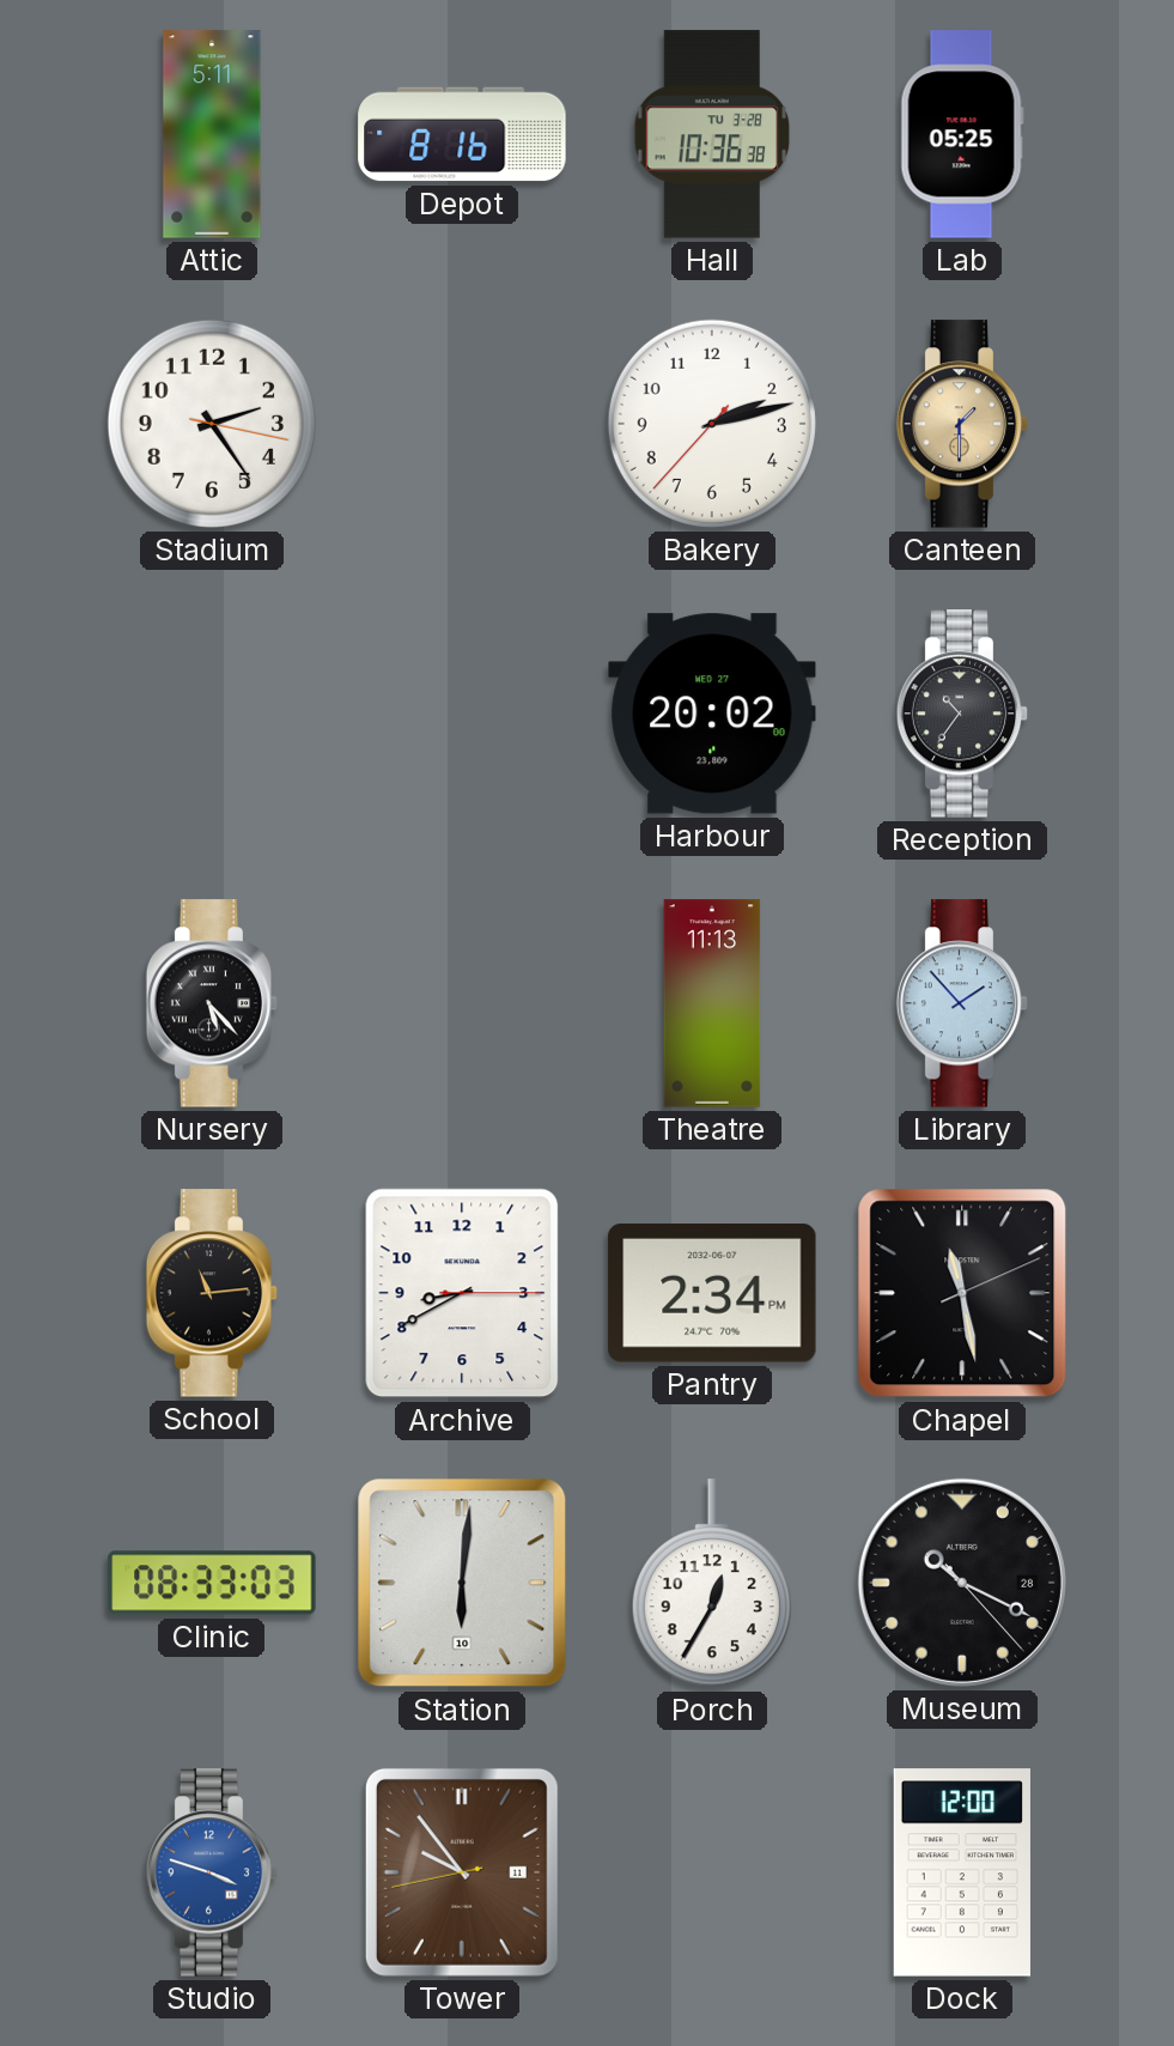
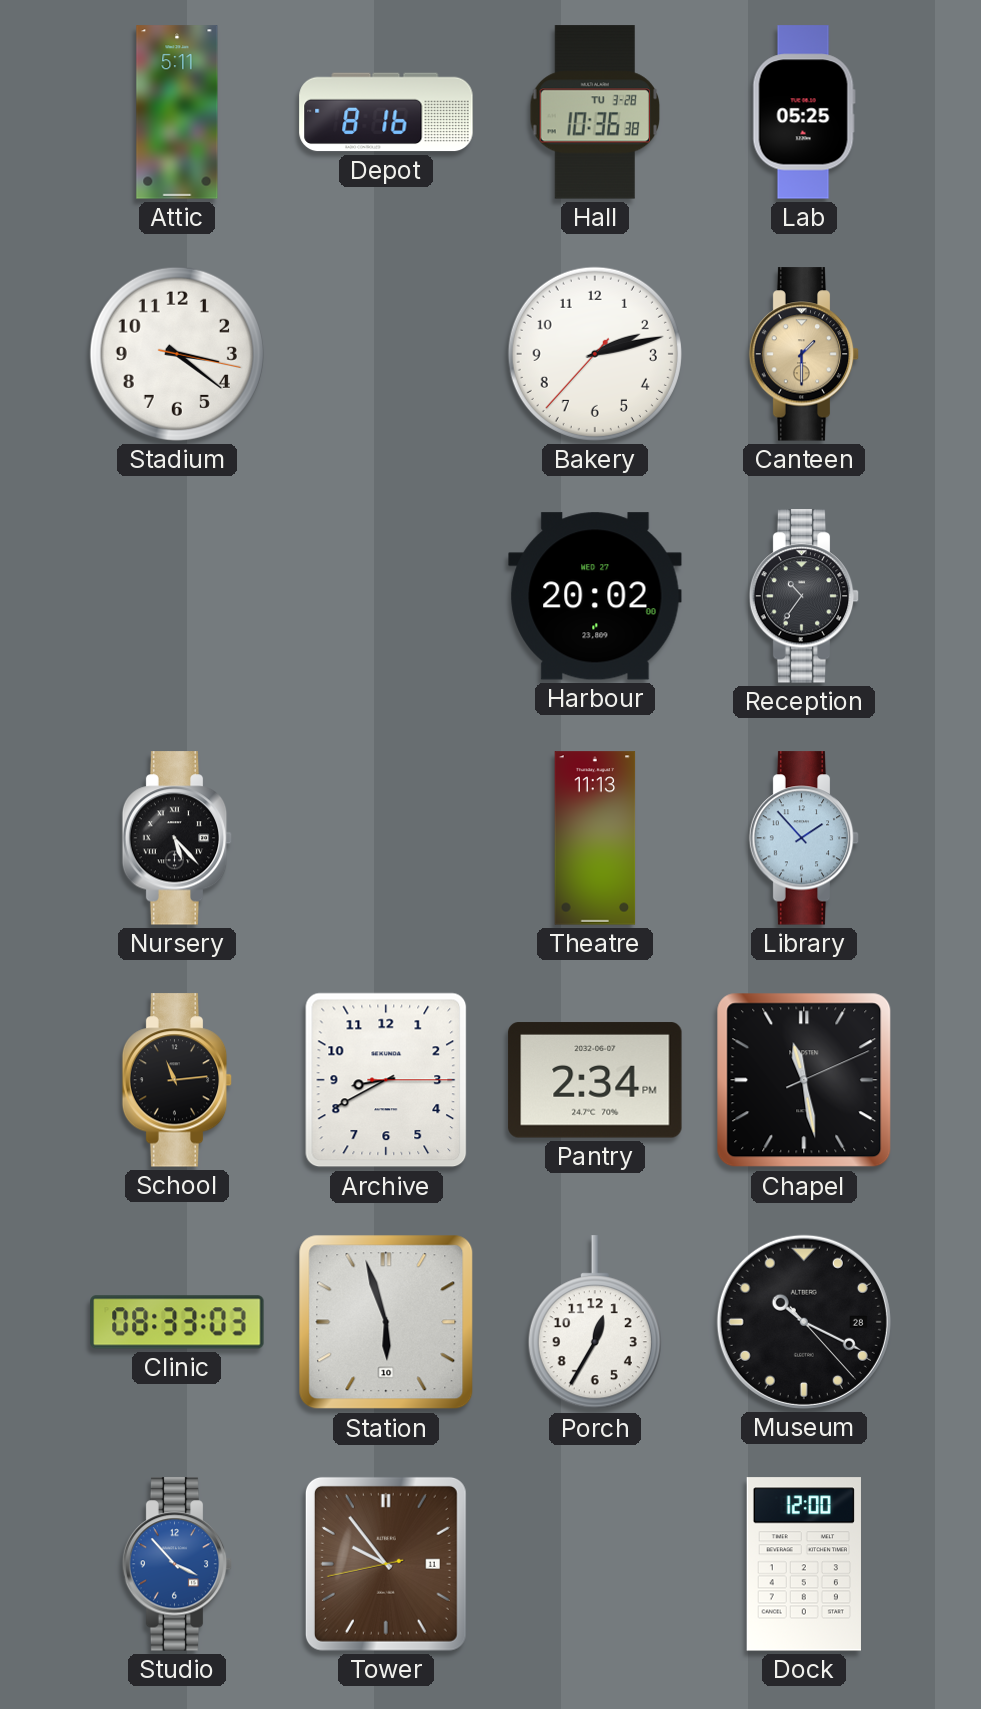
Stadium: 2:24 -> 3:21
Station: 6:01 -> 5:57
Studio: 3:48 -> 3:53
